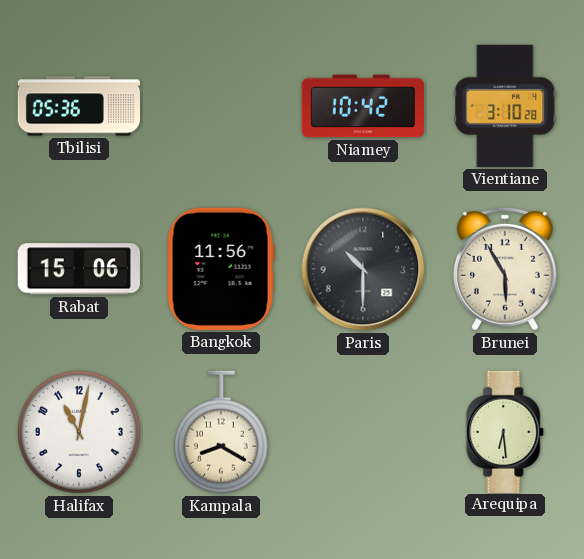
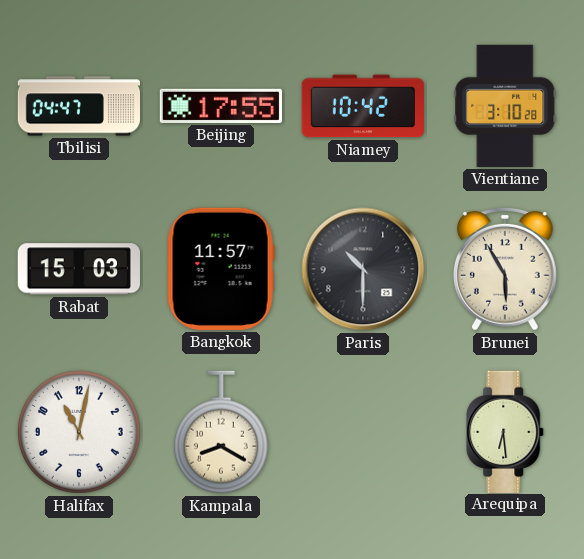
Tbilisi: 05:36 -> 04:47
Beijing: none -> 17:55
Rabat: 15:06 -> 15:03
Bangkok: 11:56 -> 11:57
